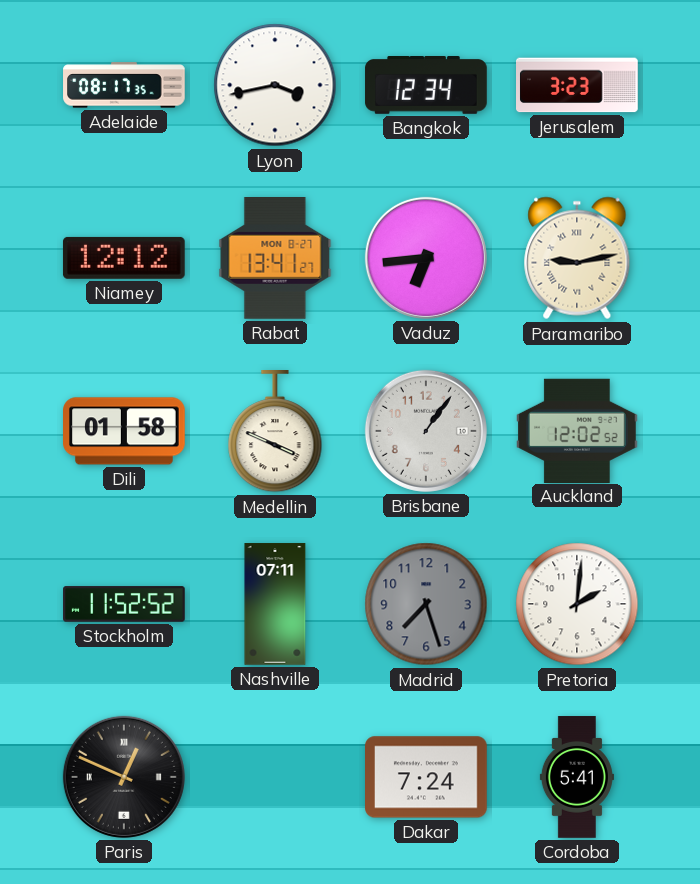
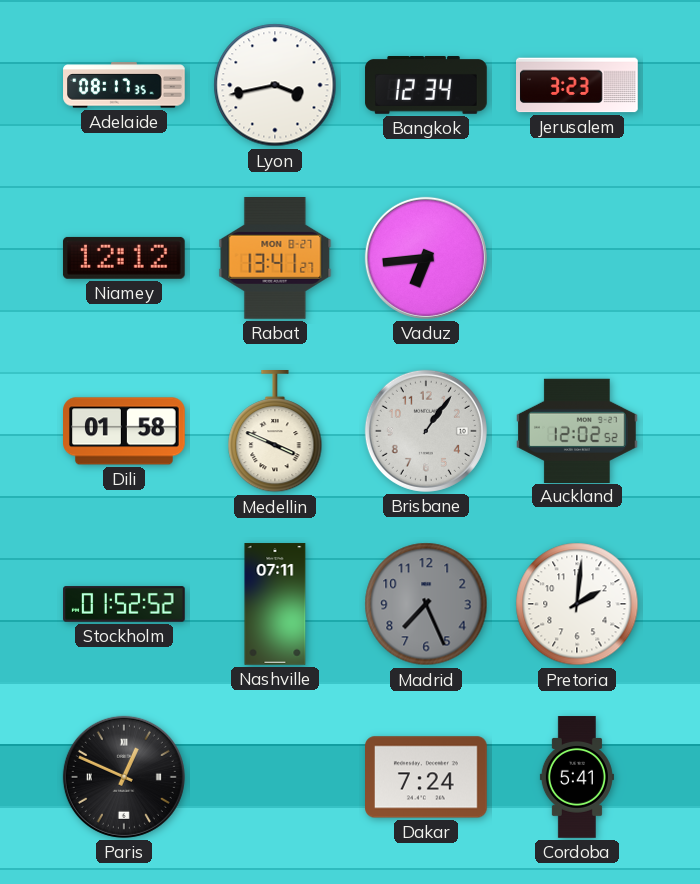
Paramaribo: 9:13 -> none
Stockholm: 11:52 -> 01:52
Madrid: 7:27 -> 7:26
